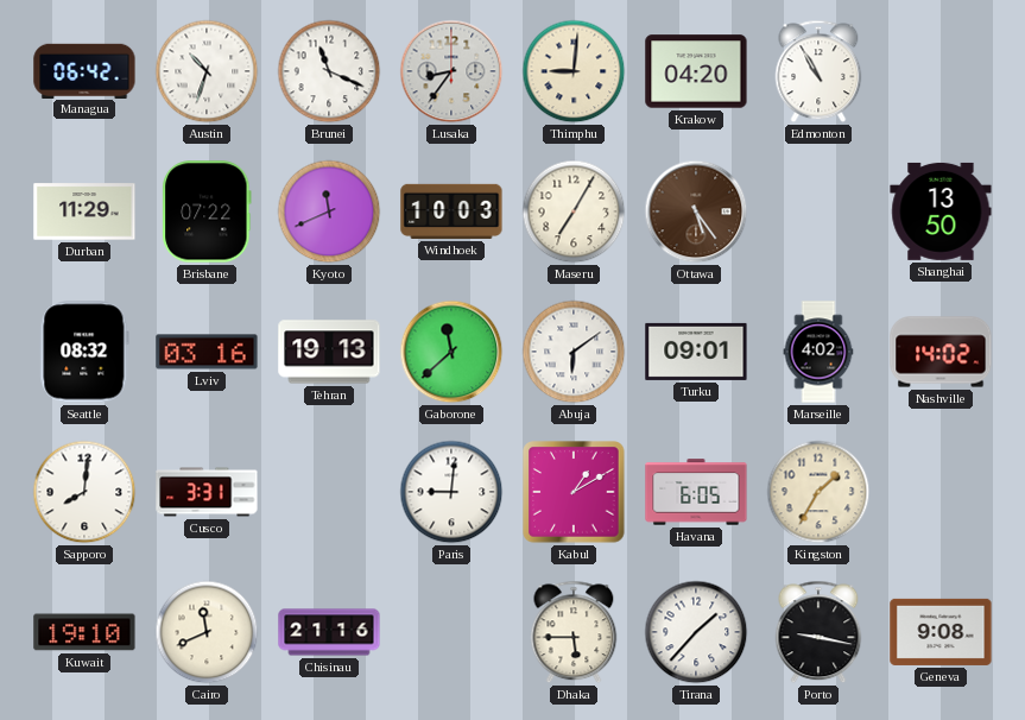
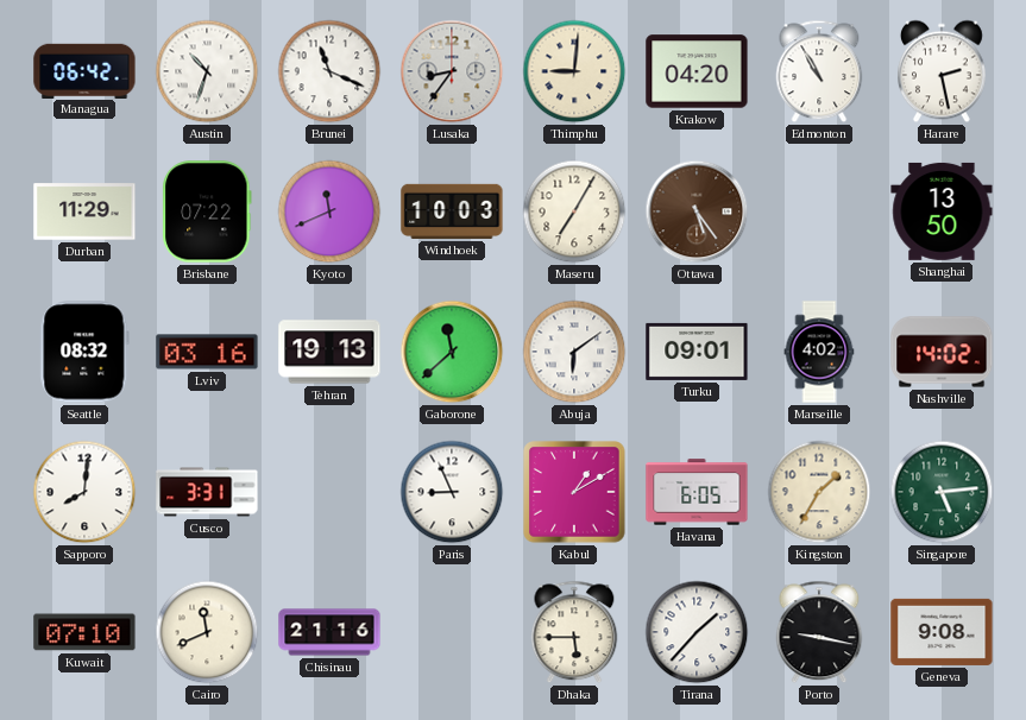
Harare: none -> 2:28
Paris: 9:01 -> 8:56
Singapore: none -> 5:14
Kuwait: 19:10 -> 07:10
